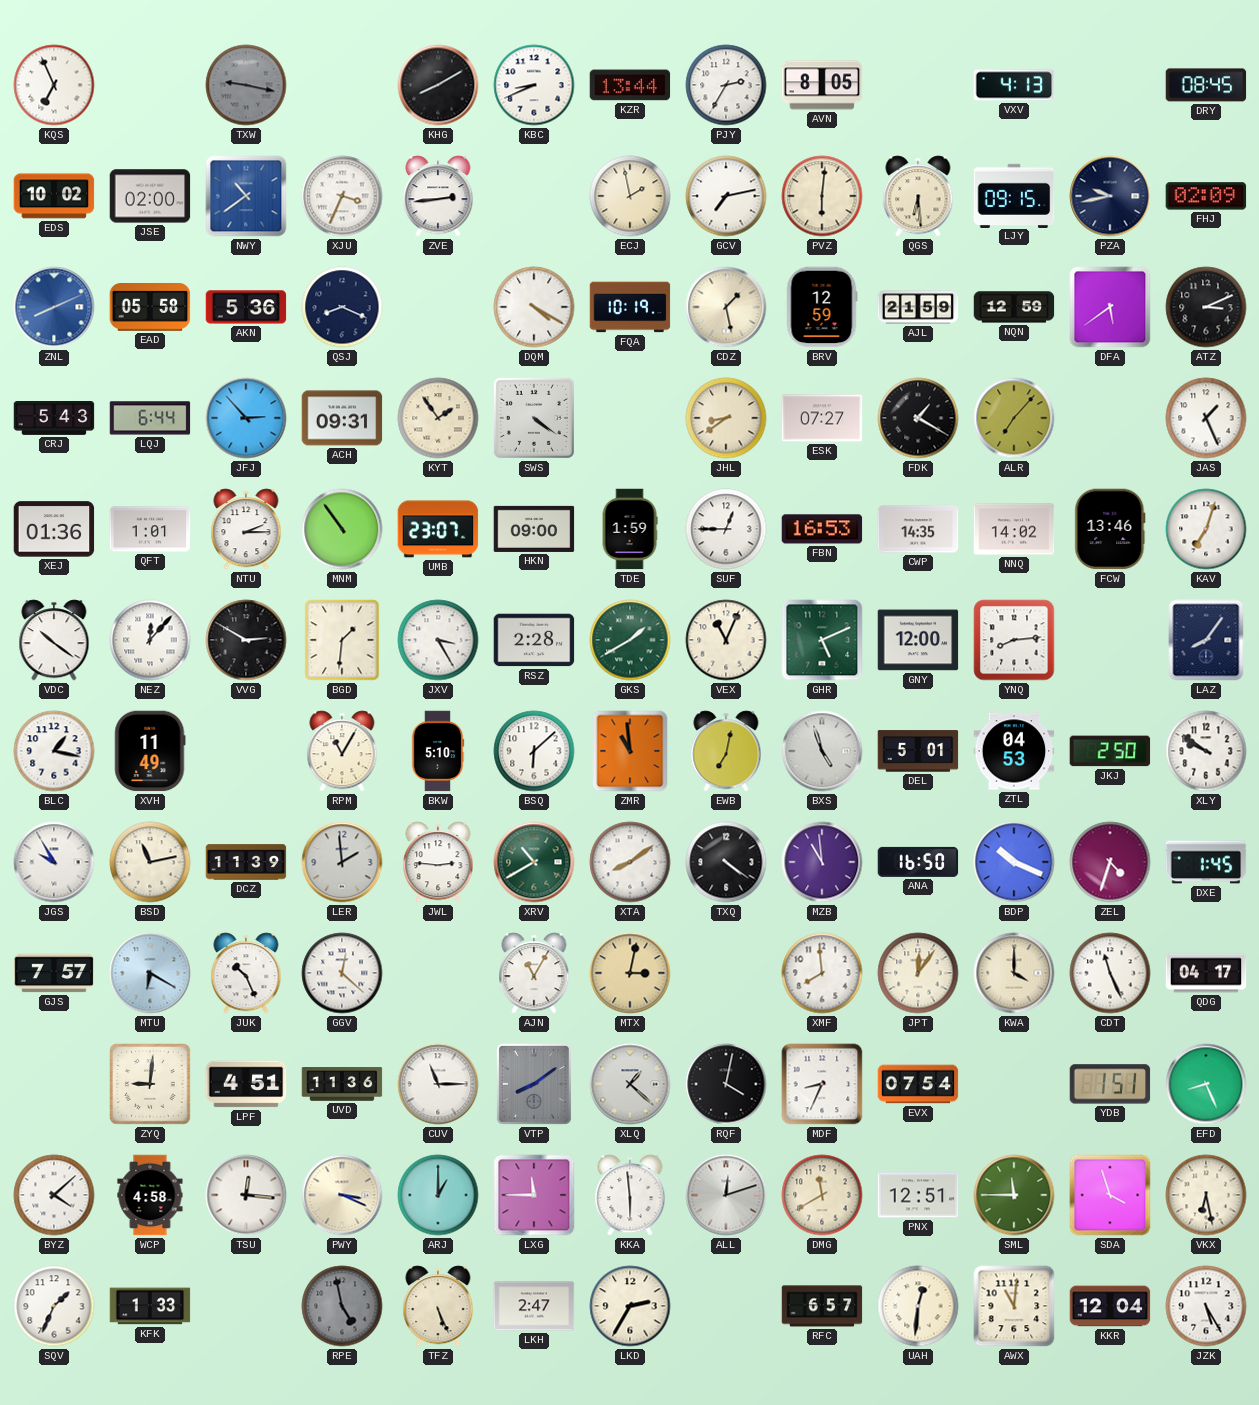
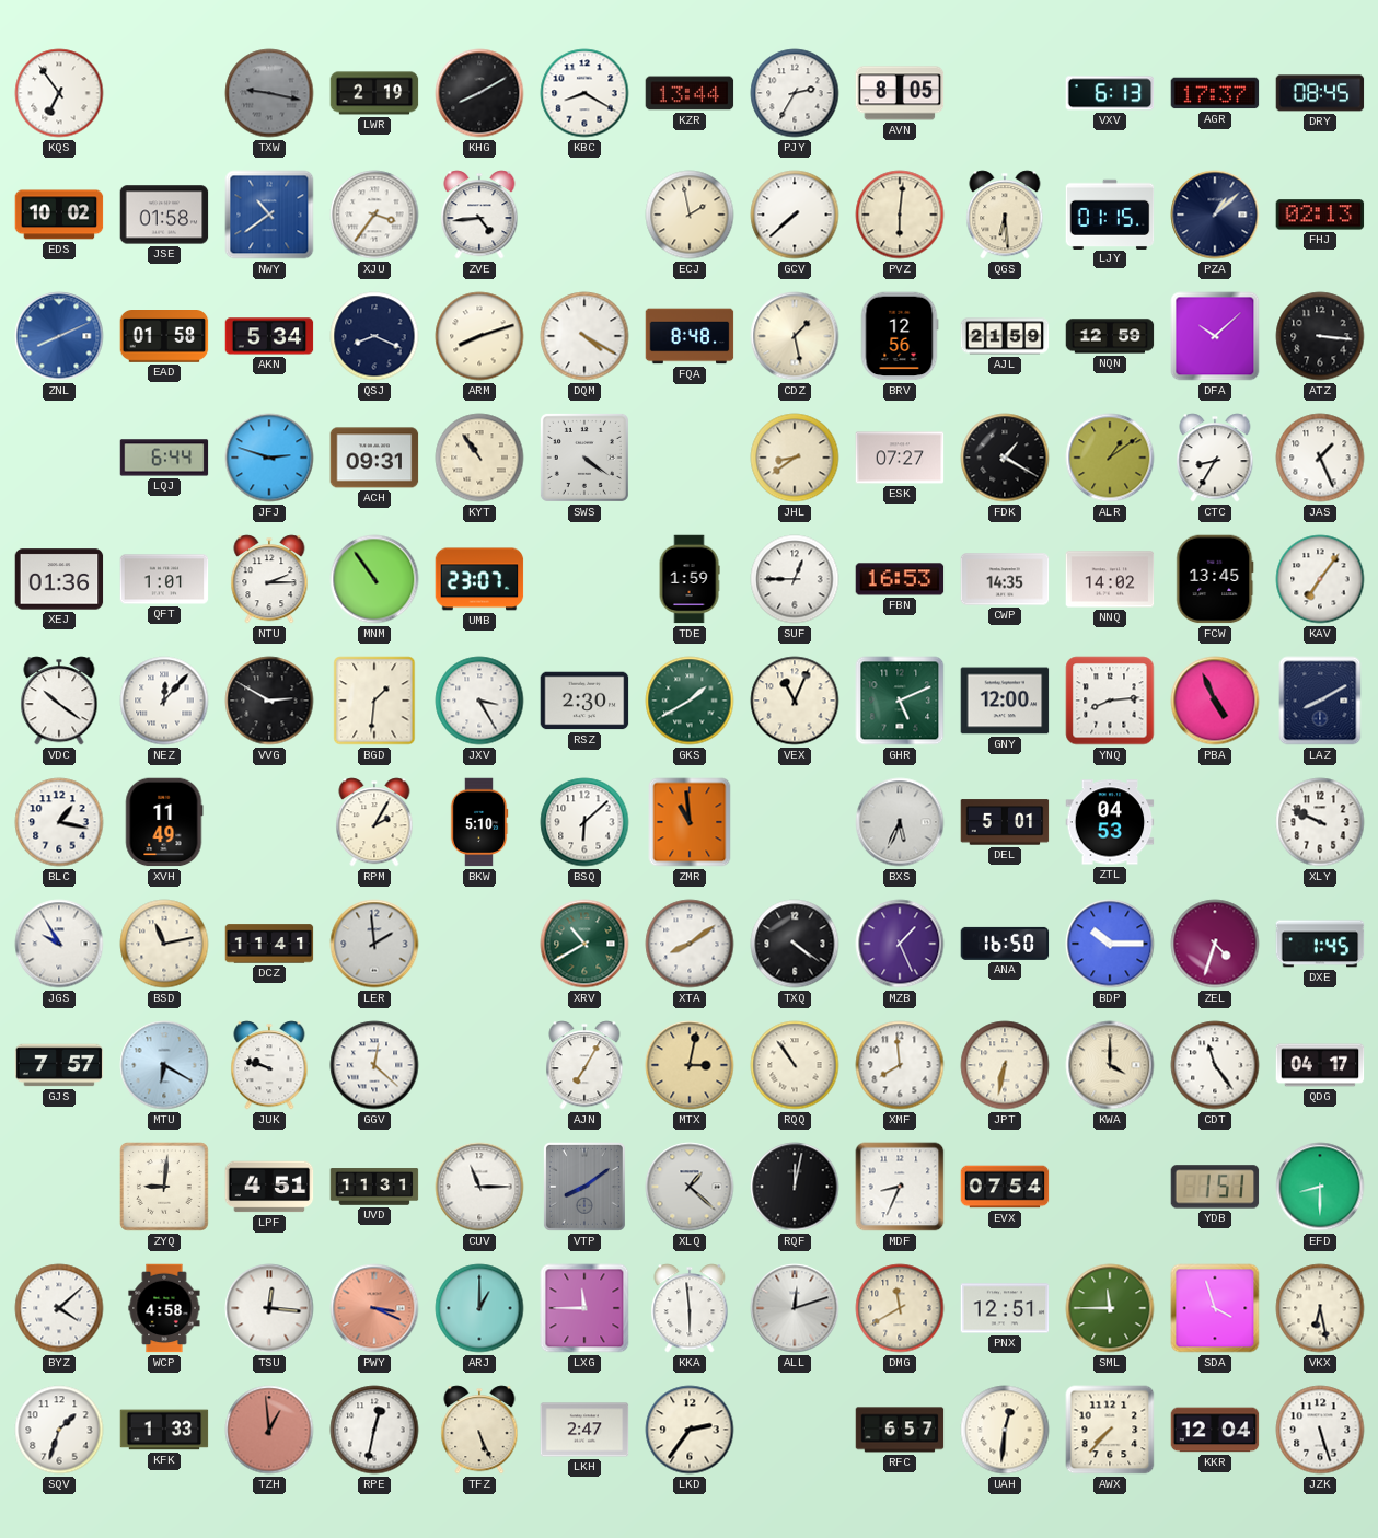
KQS: 6:56 -> 6:54
LWR: none -> 2:19
KBC: 8:41 -> 8:20
VXV: 4:13 -> 6:13
AGR: none -> 17:37
JSE: 02:00 -> 01:58
XJU: 3:34 -> 3:36
ZVE: 2:44 -> 4:44
GCV: 7:13 -> 7:38
LJY: 09:15 -> 01:15
PZA: 9:43 -> 1:08
FHJ: 02:09 -> 02:13
EAD: 05:58 -> 01:58
AKN: 5:36 -> 5:34
ARM: none -> 8:12
FQA: 10:19 -> 8:48
BRV: 12:59 -> 12:56
DFA: 5:39 -> 10:08
ATZ: 3:11 -> 3:16
CRJ: 5:43 -> none
JFJ: 2:53 -> 2:48
KYT: 1:54 -> 10:54
ALR: 7:07 -> 1:09
CTC: none -> 8:35
HKN: 09:00 -> none
FCW: 13:46 -> 13:45
KAV: 7:03 -> 7:06
RSZ: 2:28 -> 2:30
PBA: none -> 4:56
LAZ: 8:06 -> 8:10
RPM: 11:05 -> 2:05
EWB: 7:02 -> none
BXS: 4:57 -> 5:34
JKJ: 2:50 -> none
XLY: 9:51 -> 9:49
DCZ: 11:39 -> 11:41
JWL: 2:46 -> none
MZB: 10:59 -> 1:26
BDP: 10:19 -> 10:15
JUK: 10:26 -> 9:48
AJN: 11:05 -> 7:05
RQQ: none -> 10:54
JPT: 12:06 -> 6:32
CDT: 11:26 -> 11:24
UVD: 11:36 -> 11:31
RQF: 4:02 -> 12:02
EFD: 8:26 -> 8:30
PWY dial: cream -> salmon
SQV: 1:34 -> 1:33
TZH: none -> 12:59
RPE: 4:58 -> 12:32
RPE dial: grey -> white
LKD: 2:35 -> 2:36
AWX: 11:01 -> 7:37
JZK: 5:25 -> 5:27
